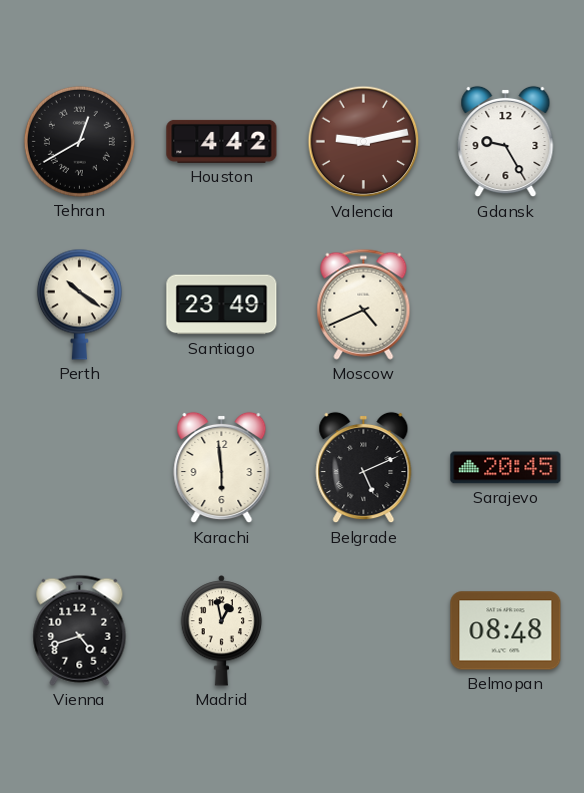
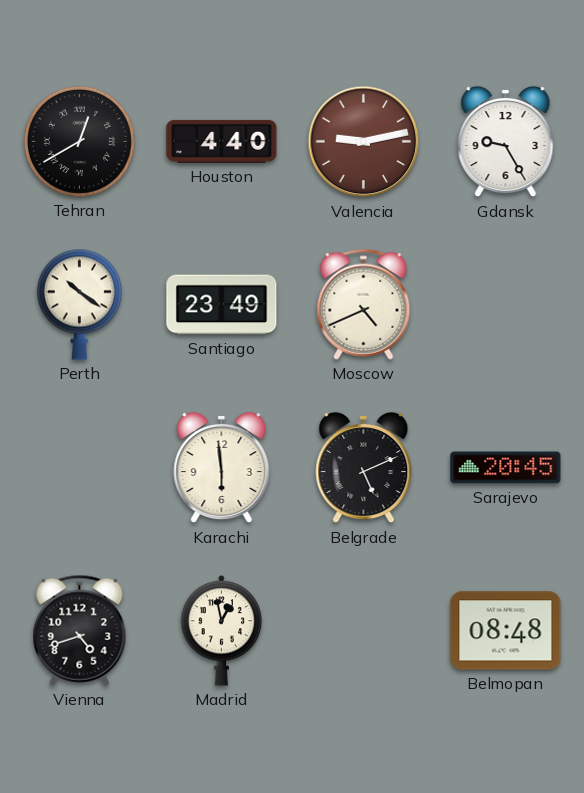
Houston: 4:42 -> 4:40
